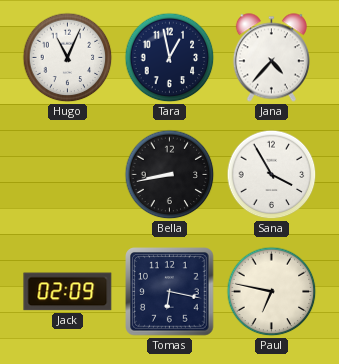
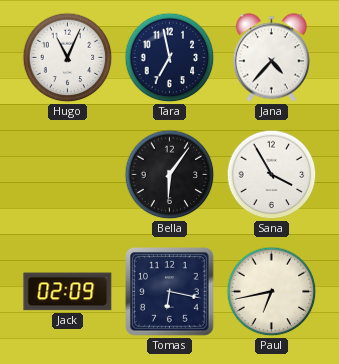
Tara: 12:58 -> 6:58
Bella: 8:43 -> 6:06
Paul: 6:47 -> 6:43
